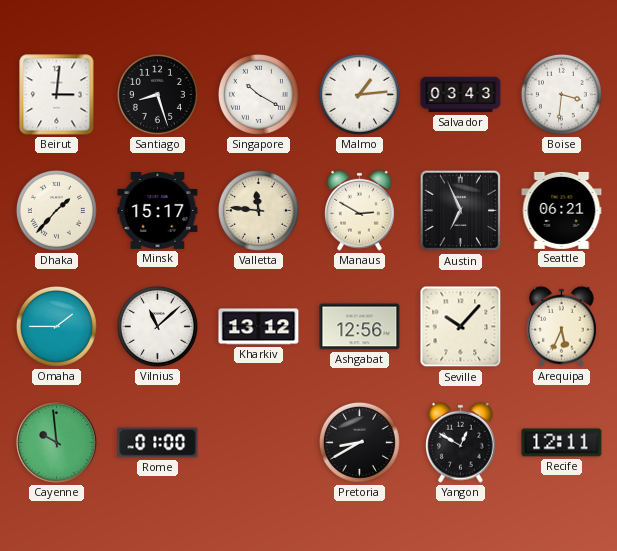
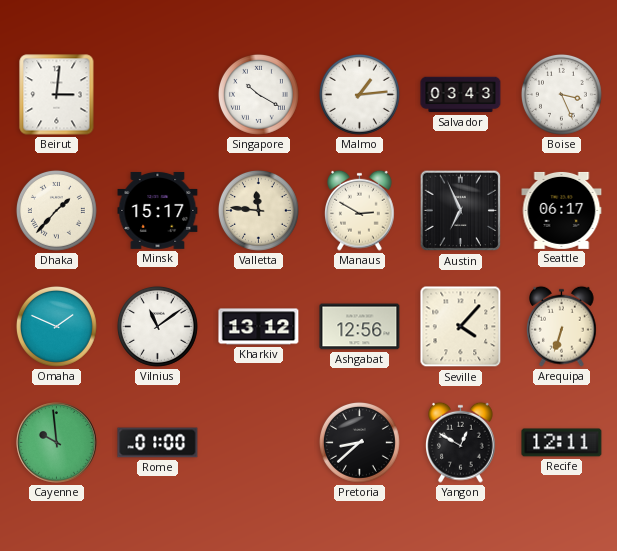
Santiago: 8:27 -> none
Boise: 3:31 -> 3:26
Seattle: 06:21 -> 06:17
Omaha: 1:45 -> 1:49
Vilnius: 11:08 -> 11:09
Seville: 10:07 -> 4:07
Arequipa: 5:34 -> 6:33
Pretoria: 8:40 -> 8:38
